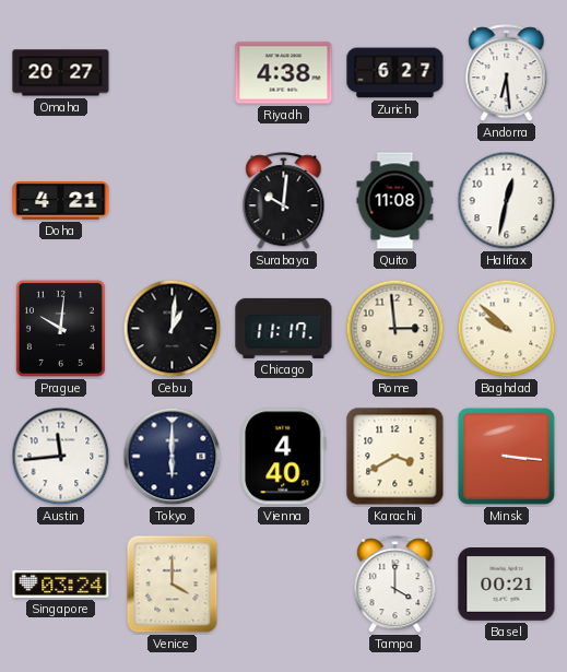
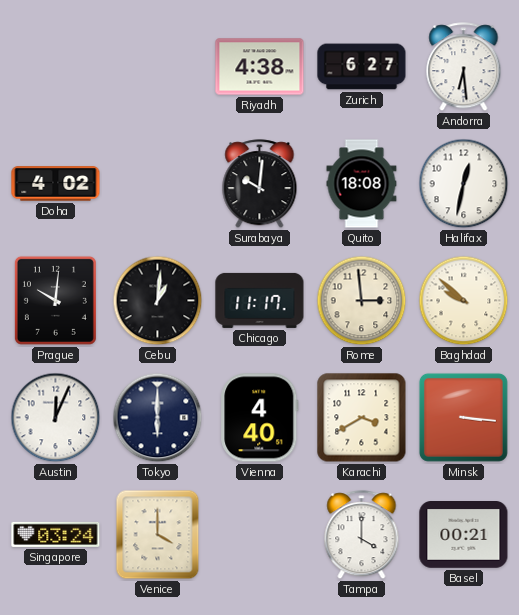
Omaha: 20:27 -> none
Doha: 4:21 -> 4:02
Quito: 11:08 -> 18:08
Austin: 11:44 -> 12:04
